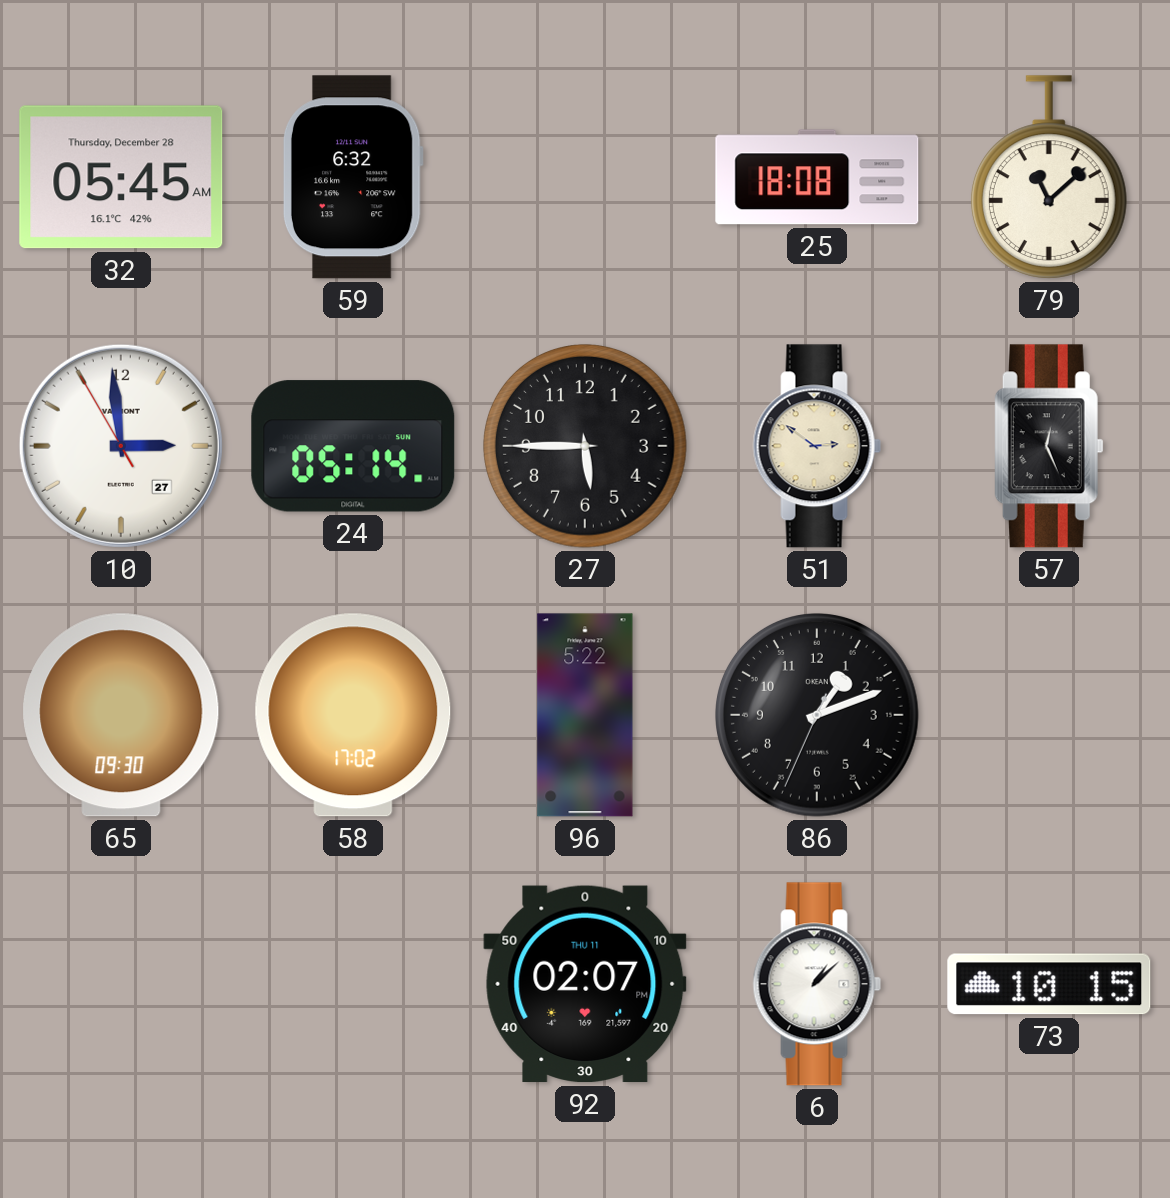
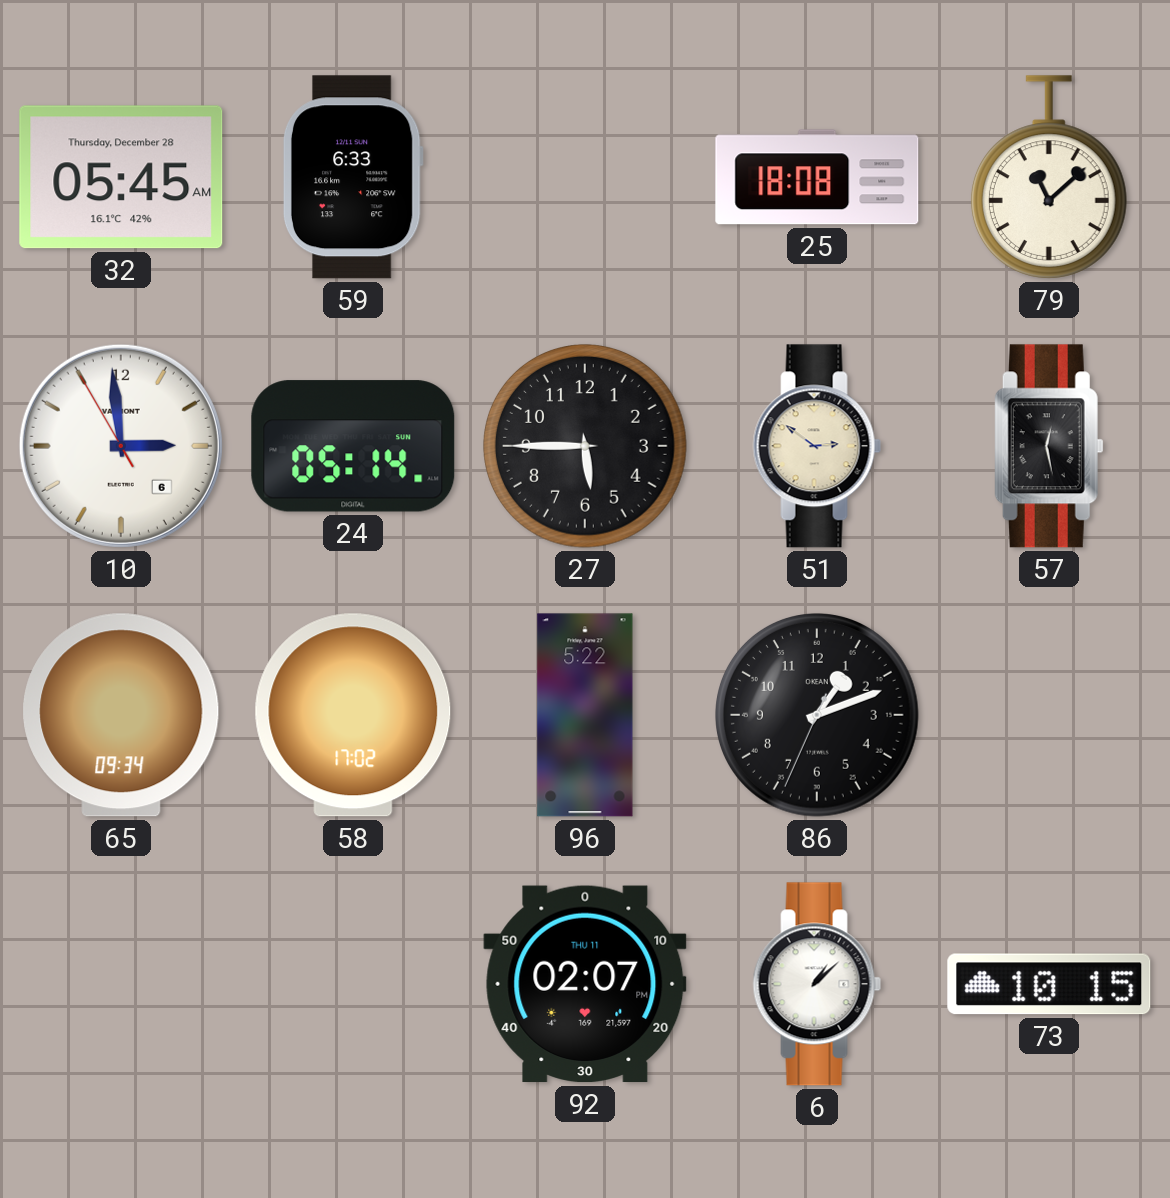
59: 6:32 -> 6:33
10 date: 27 -> 6
57: 12:26 -> 12:28
65: 09:30 -> 09:34
